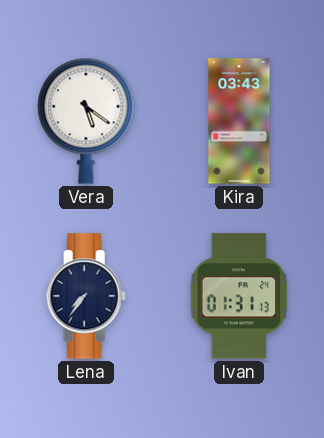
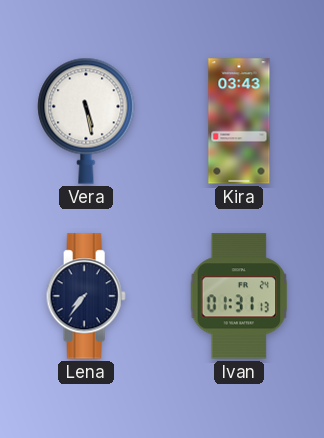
Vera: 5:21 -> 5:28
